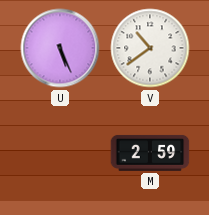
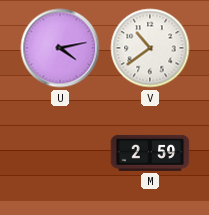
U: 5:26 -> 4:13
